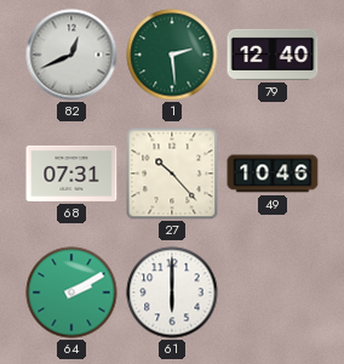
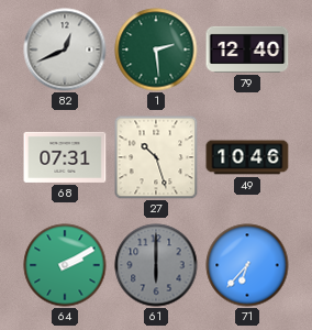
27: 10:23 -> 10:27
61 dial: white -> grey
71: none -> 6:37
